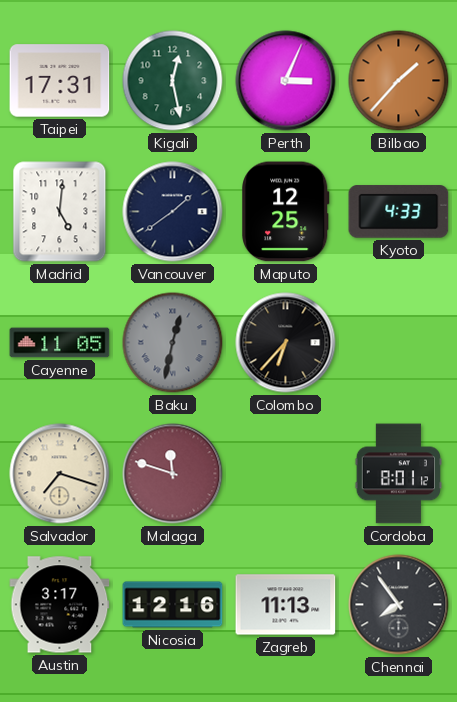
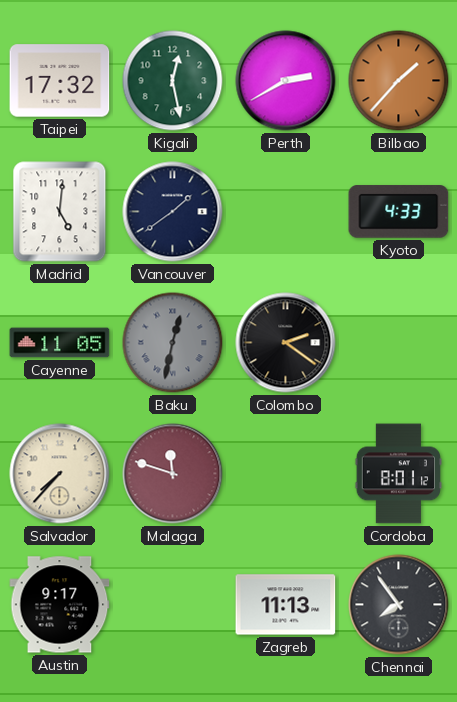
Taipei: 17:31 -> 17:32
Perth: 3:04 -> 2:40
Maputo: 12:25 -> none
Colombo: 6:37 -> 2:21
Salvador: 7:18 -> 7:37
Austin: 3:17 -> 9:17
Nicosia: 12:16 -> none
